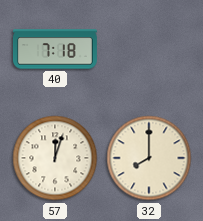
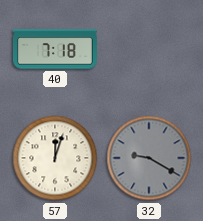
32: 8:00 -> 9:20
32 dial: cream -> grey
